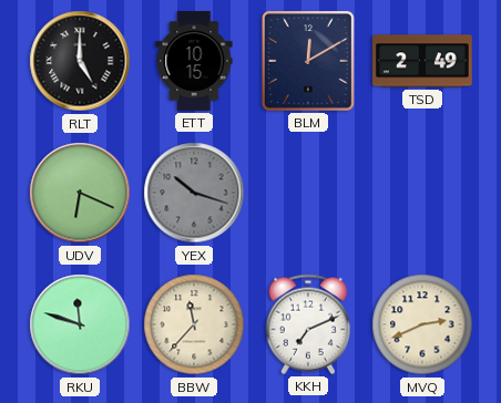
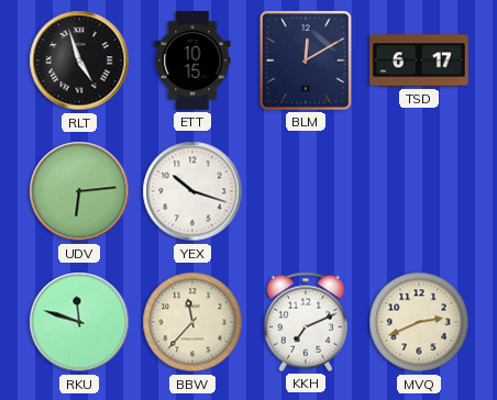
RLT: 5:00 -> 4:57
TSD: 2:49 -> 6:17
UDV: 6:19 -> 6:14
YEX dial: grey -> white
